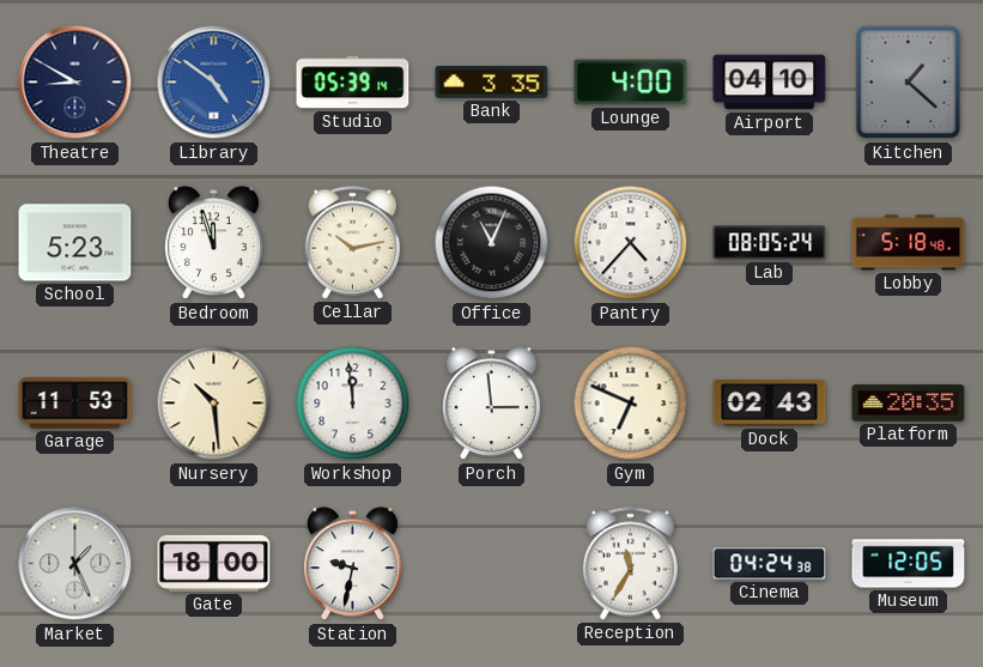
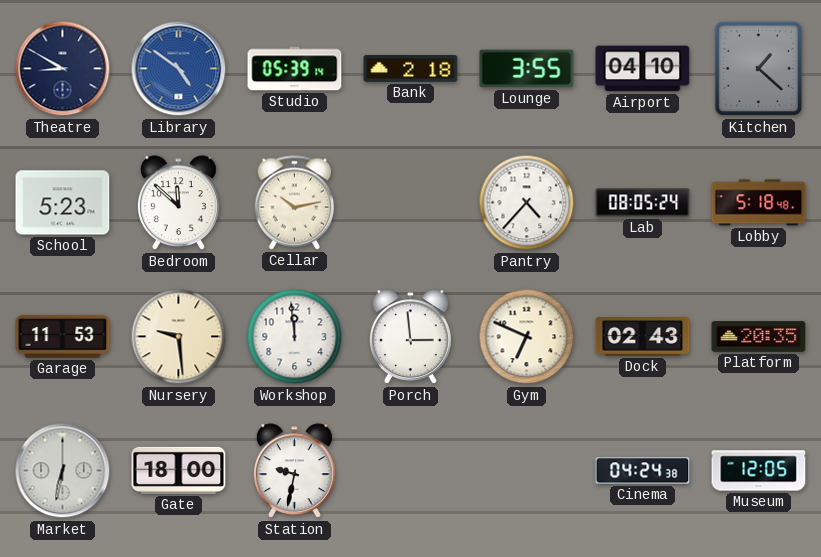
Bank: 3:35 -> 2:18
Lounge: 4:00 -> 3:55
Bedroom: 11:57 -> 11:52
Office: 11:04 -> none
Nursery: 10:29 -> 9:29
Market: 1:26 -> 6:32
Reception: 11:35 -> none
